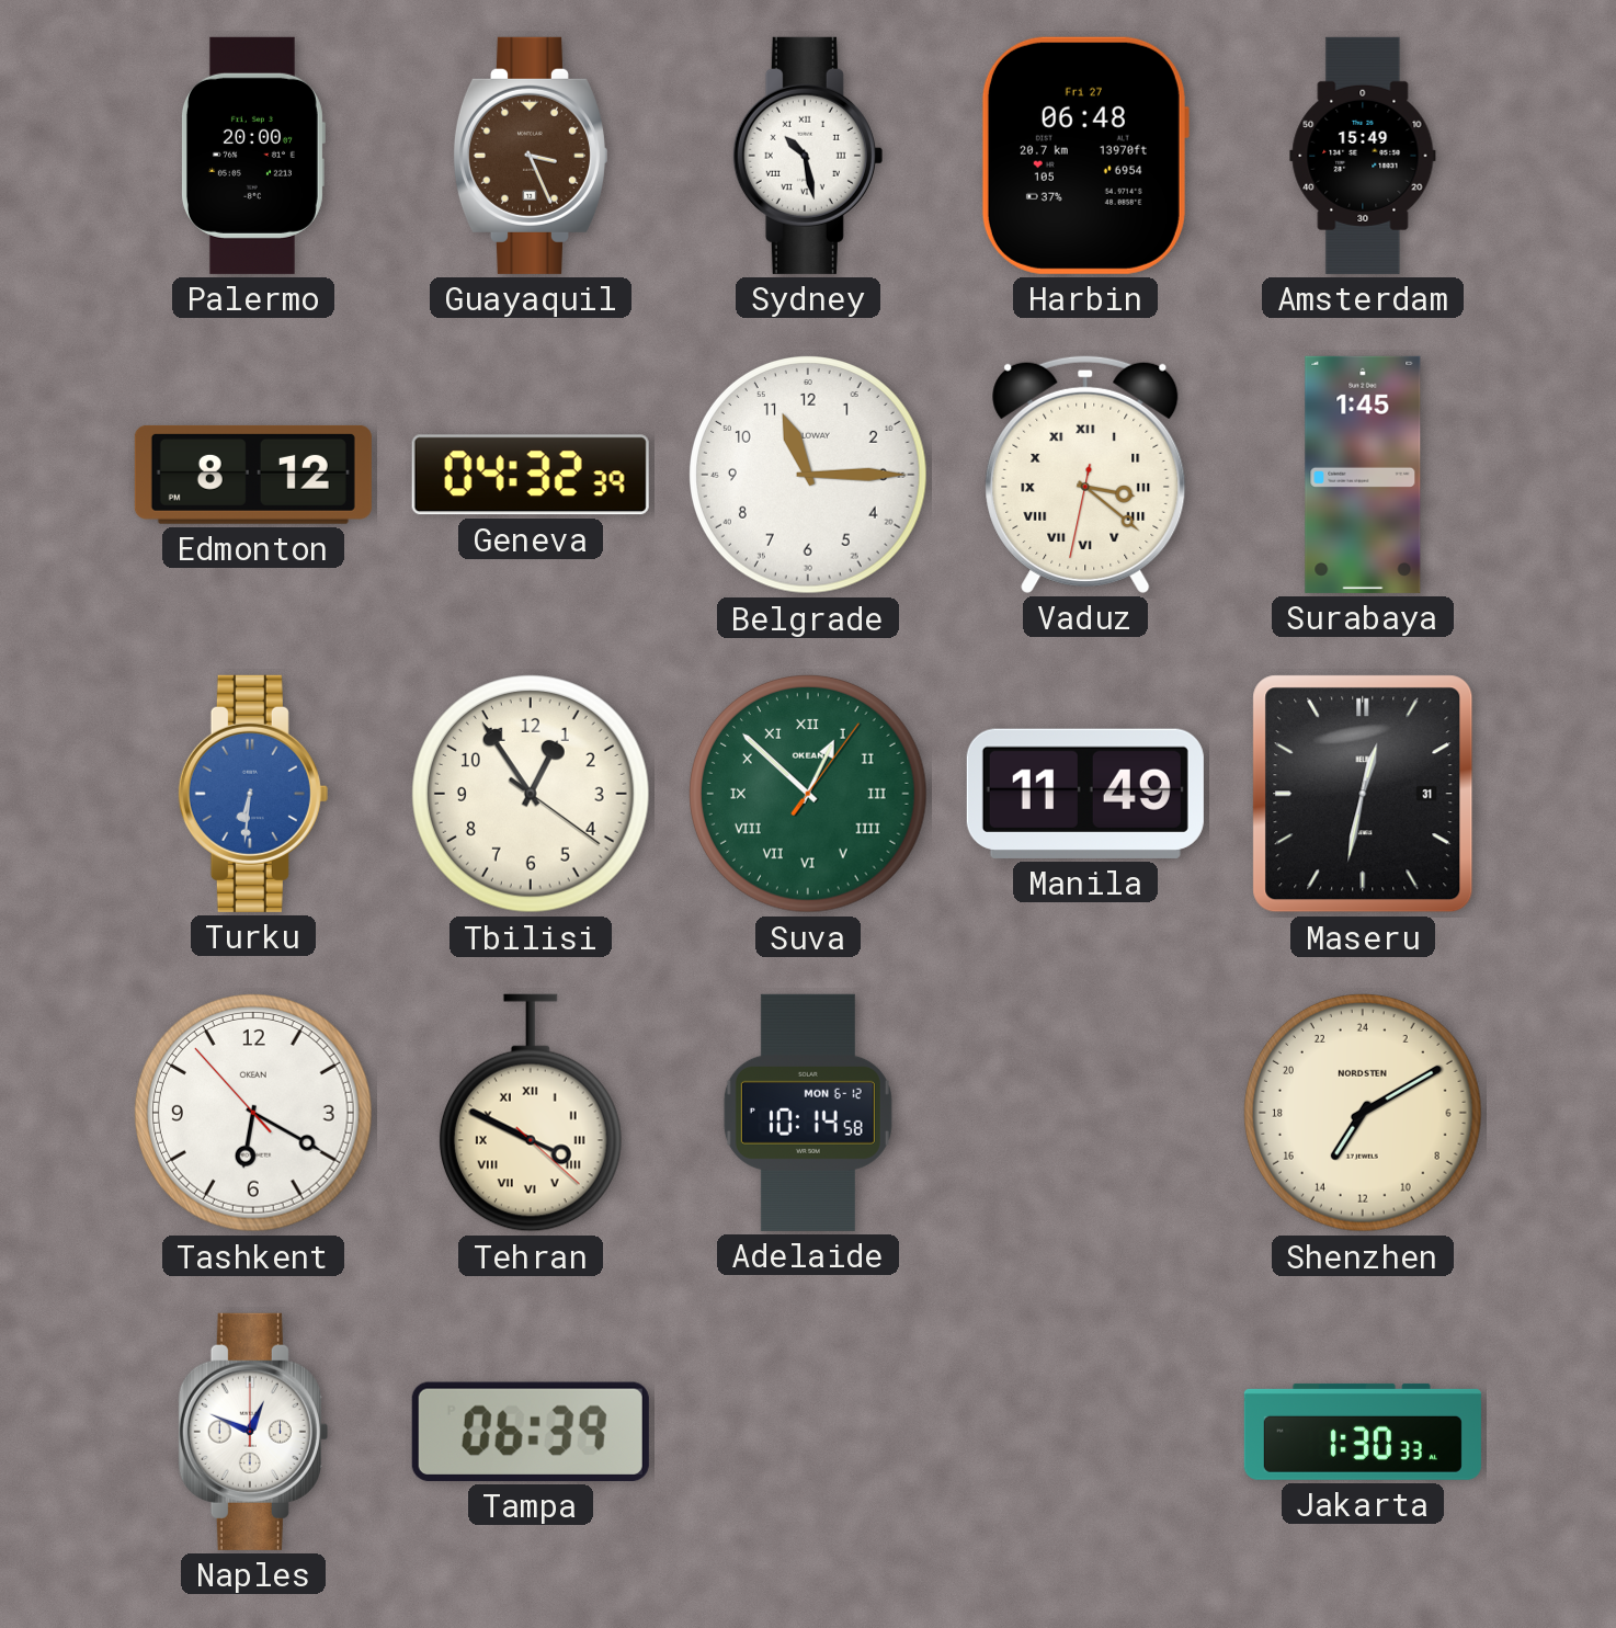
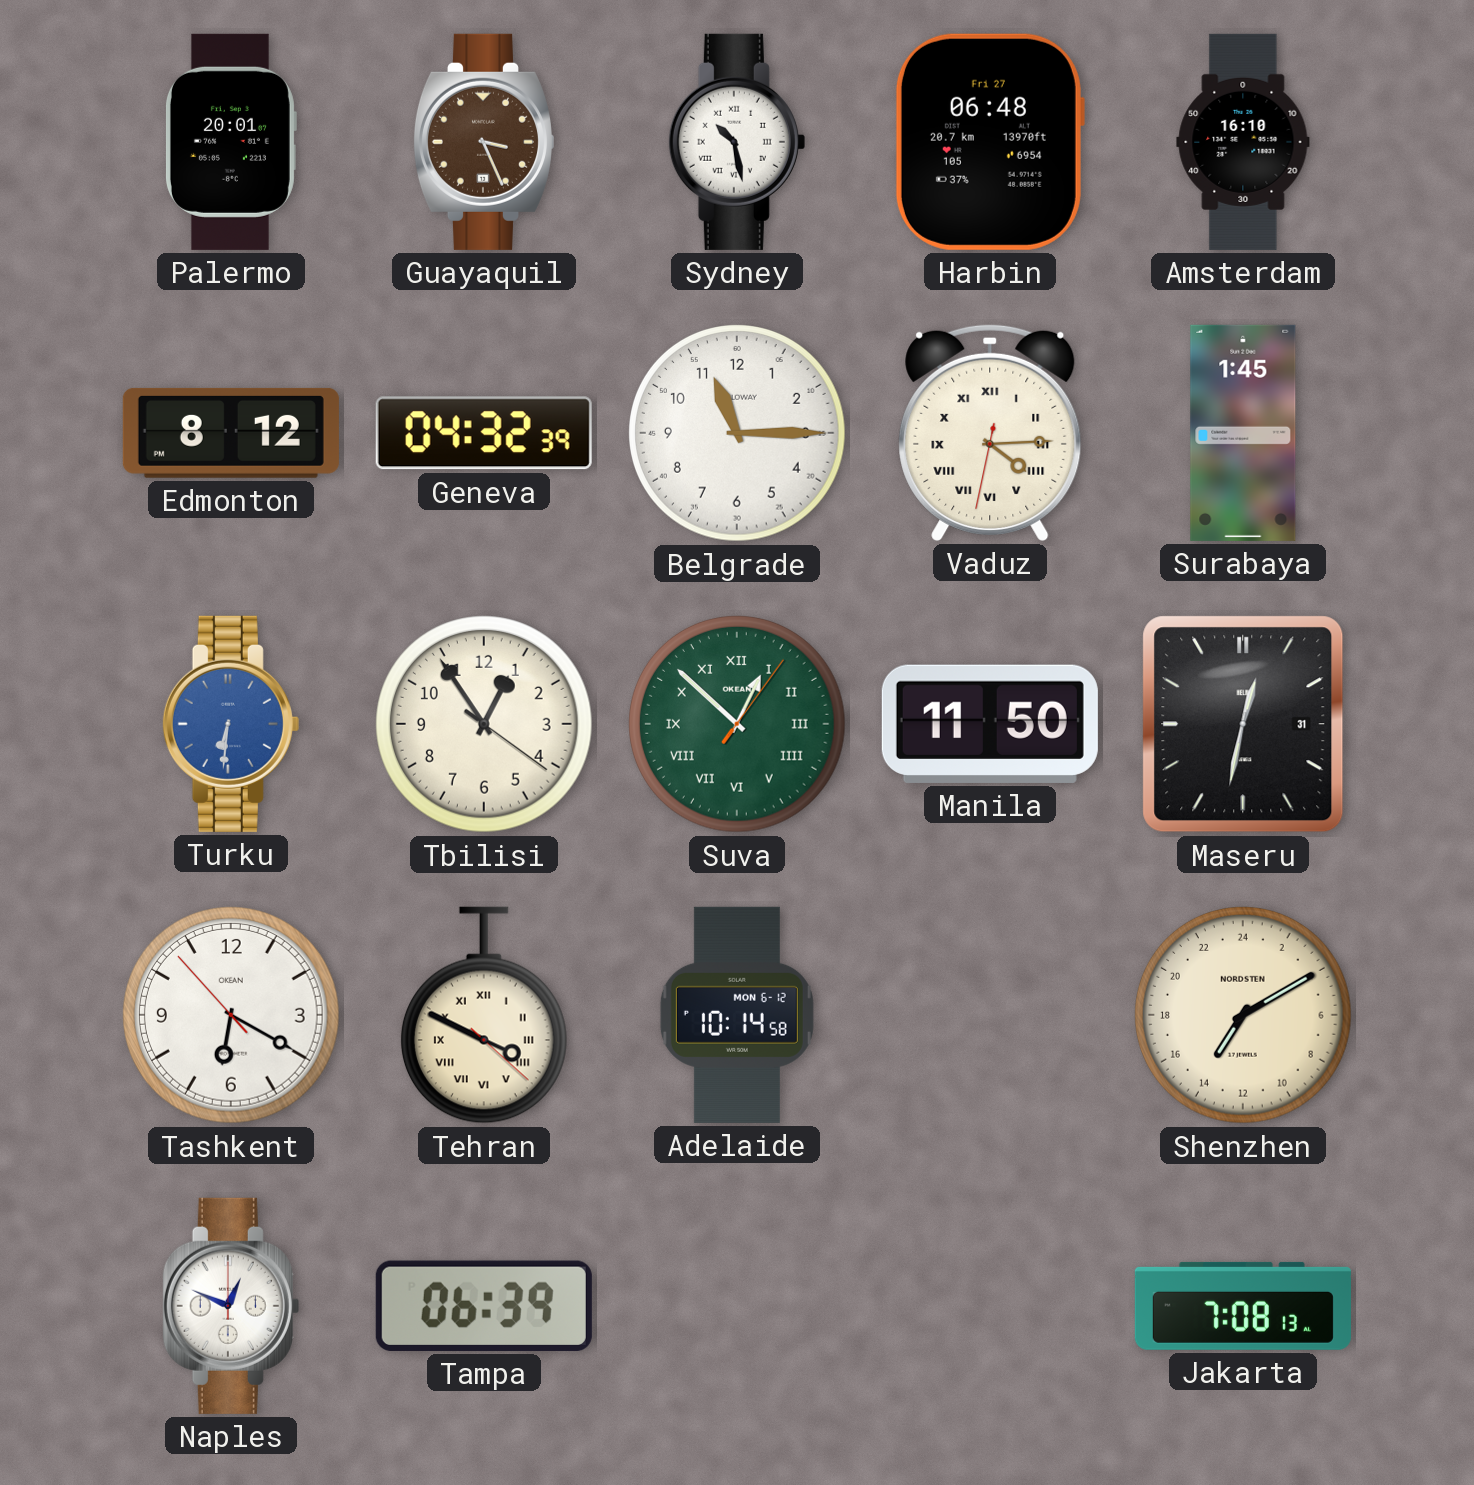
Palermo: 20:00 -> 20:01
Amsterdam: 15:49 -> 16:10
Vaduz: 3:21 -> 4:14
Manila: 11:49 -> 11:50
Jakarta: 1:30 -> 7:08
